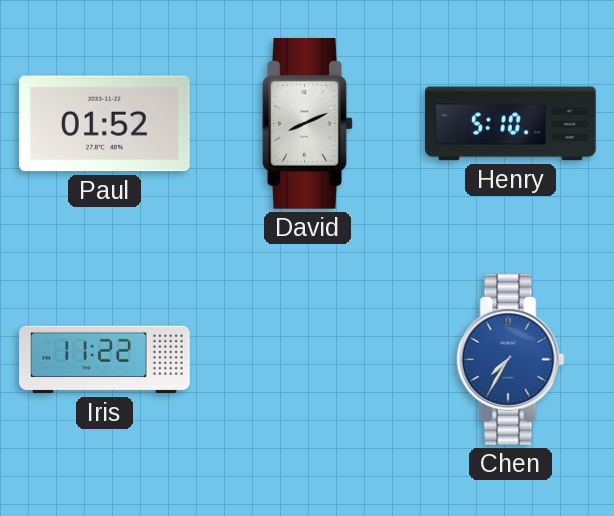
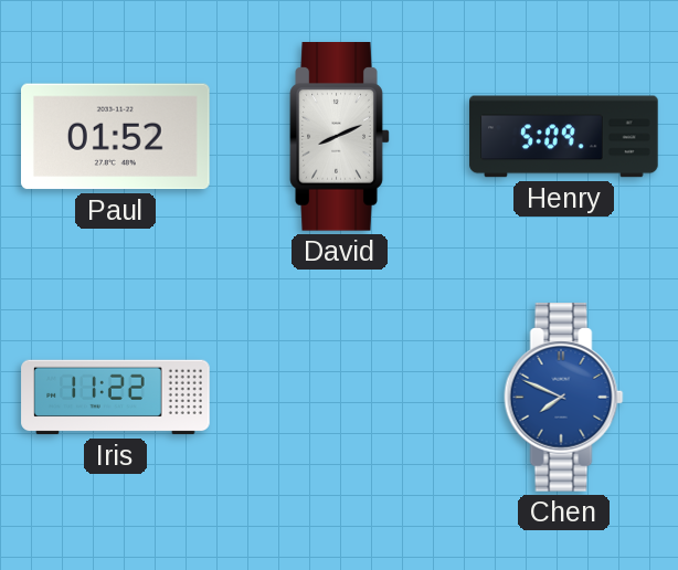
Henry: 5:10 -> 5:09
Chen: 7:35 -> 7:49
